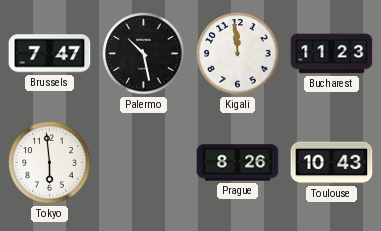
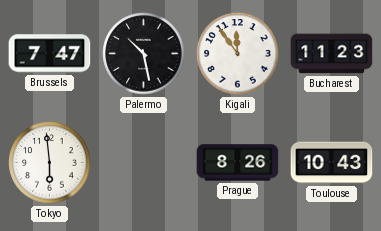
Kigali: 11:59 -> 11:54
